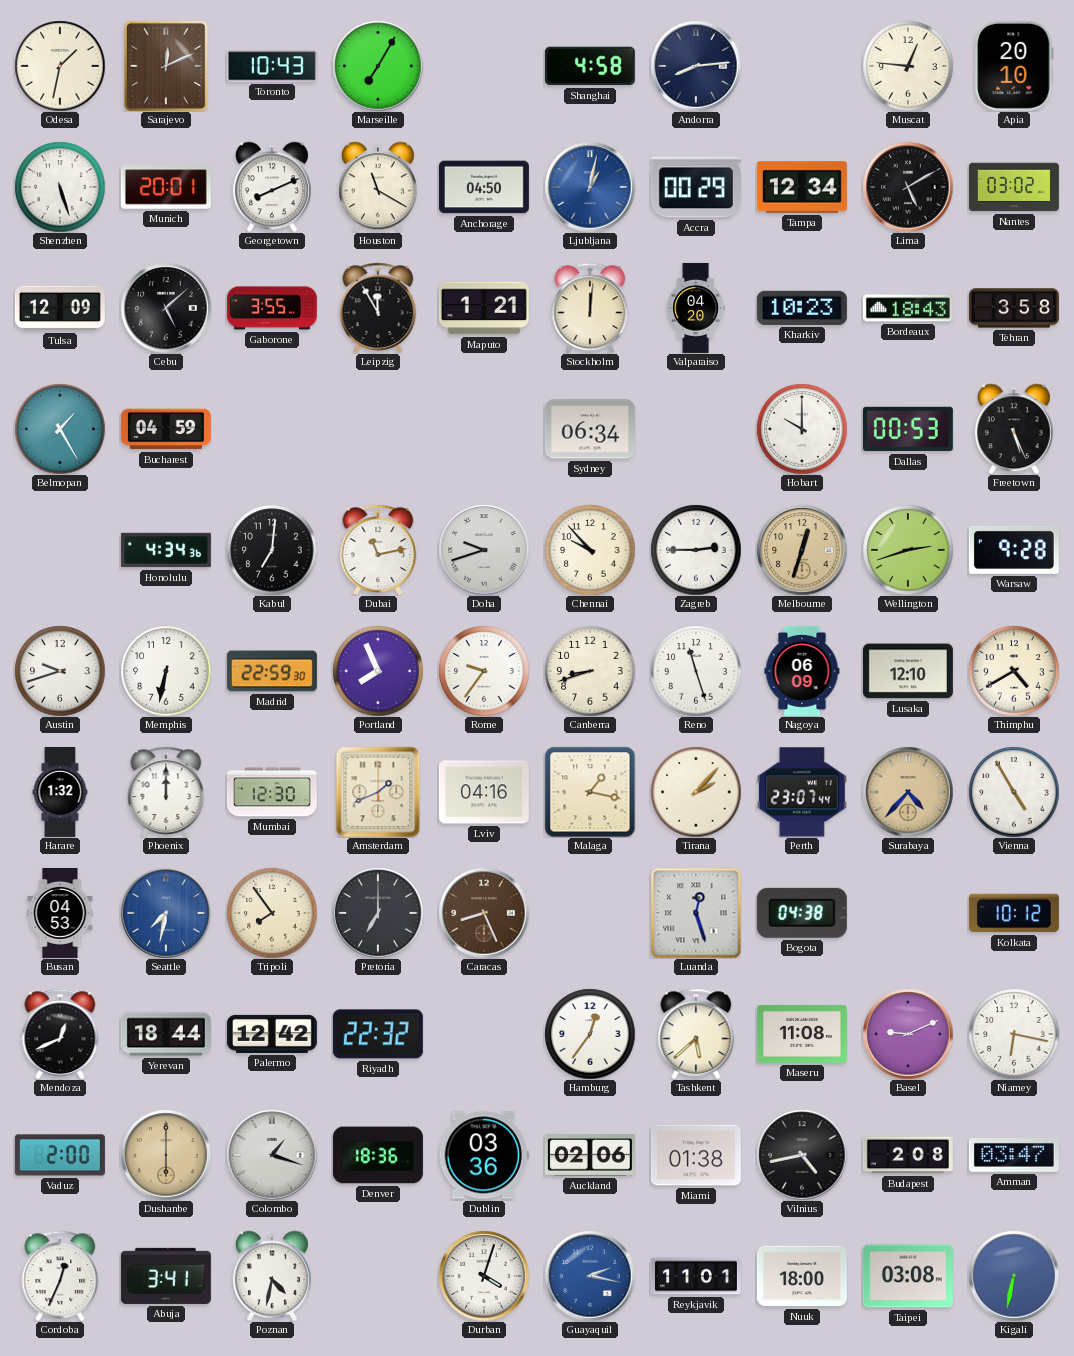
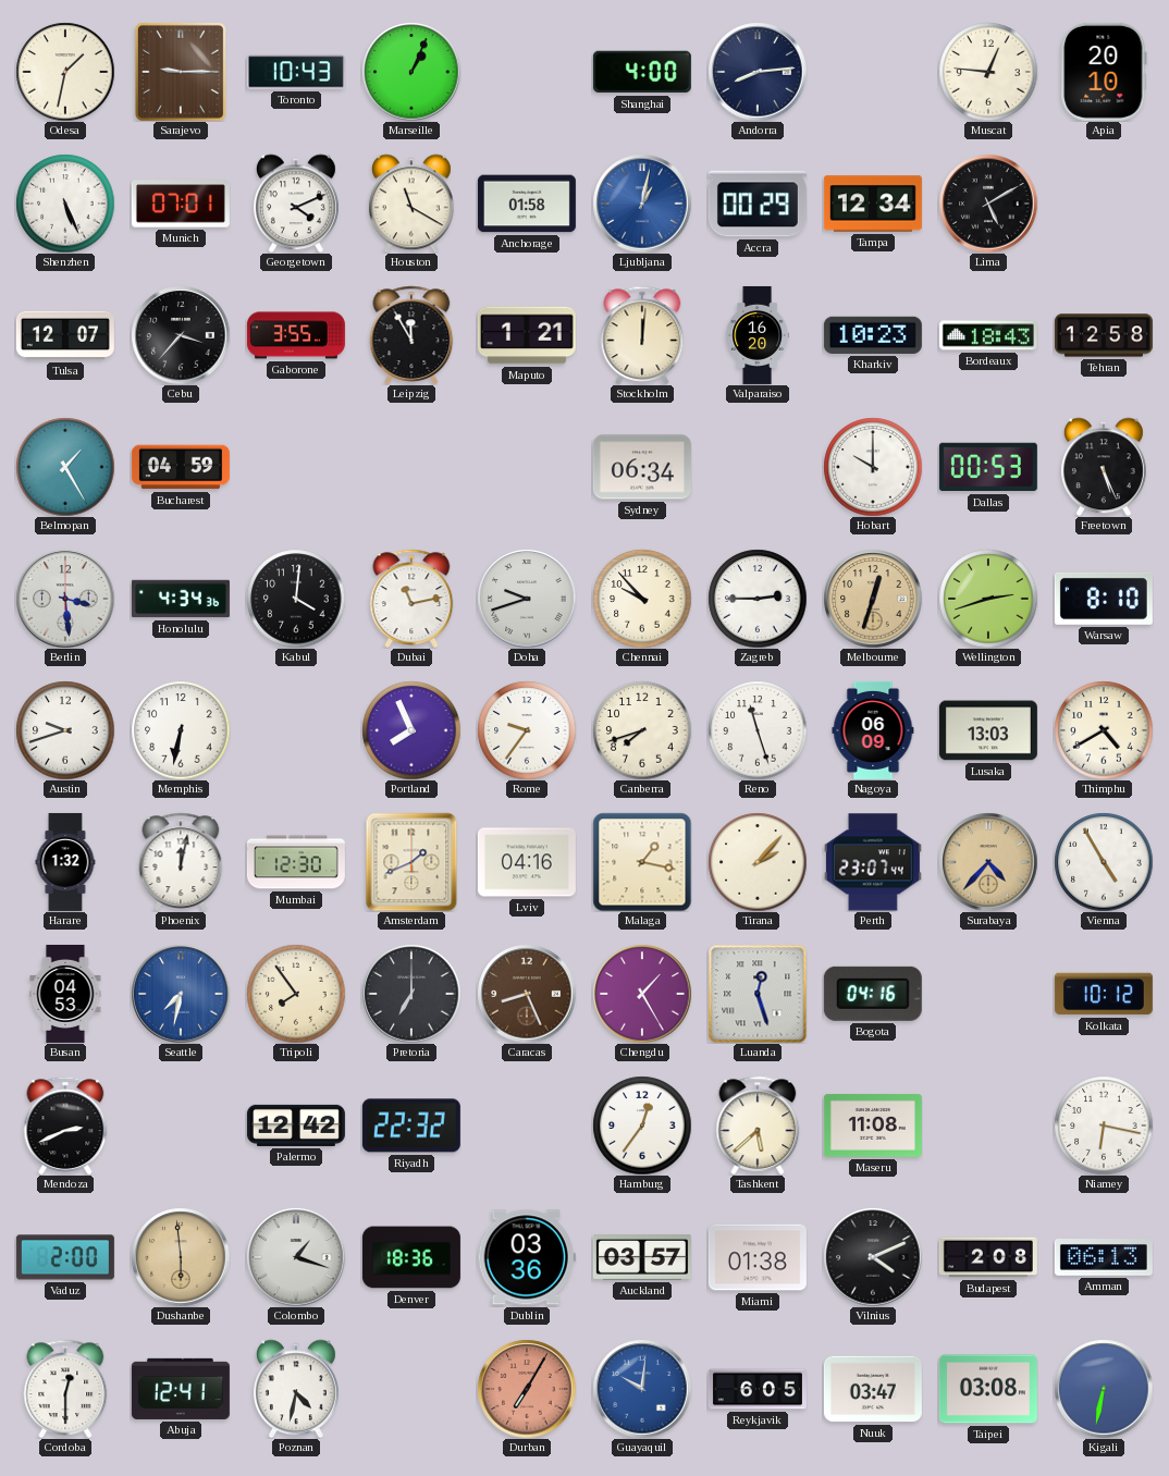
Sarajevo: 12:11 -> 9:15
Marseille: 7:05 -> 1:04
Shanghai: 4:58 -> 4:00
Shenzhen: 5:27 -> 5:26
Munich: 20:01 -> 07:01
Georgetown: 8:11 -> 4:11
Anchorage: 04:50 -> 01:58
Nantes: 03:02 -> none
Tulsa: 12:09 -> 12:07
Cebu: 5:08 -> 3:37
Valparaiso: 04:20 -> 16:20
Tehran: 3:58 -> 12:58
Berlin: none -> 3:29
Kabul: 7:01 -> 4:01
Warsaw: 9:28 -> 8:10
Madrid: 22:59 -> none
Canberra: 8:42 -> 7:42
Lusaka: 12:10 -> 13:03
Phoenix: 12:00 -> 12:02
Chengdu: none -> 1:25
Bogota: 04:38 -> 04:16
Mendoza: 12:41 -> 2:41
Yerevan: 18:44 -> none
Basel: 9:11 -> none
Dushanbe: 6:00 -> 5:59
Auckland: 02:06 -> 03:57
Vilnius: 4:43 -> 4:11
Amman: 03:47 -> 06:13
Cordoba: 12:34 -> 12:30
Abuja: 3:41 -> 12:41
Durban: 4:03 -> 7:05
Durban dial: white -> salmon
Guayaquil: 2:17 -> 10:01
Reykjavik: 11:01 -> 6:05
Nuuk: 18:00 -> 03:47
